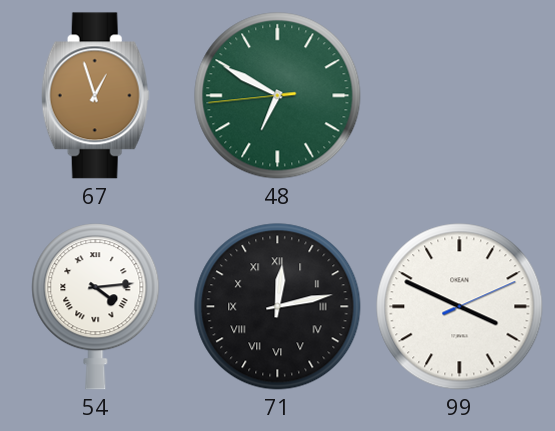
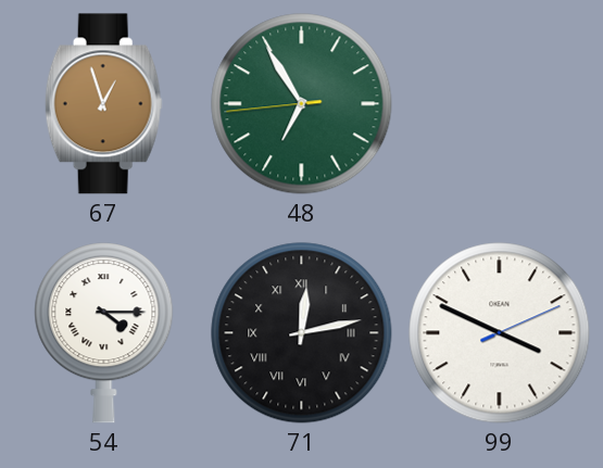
48: 6:49 -> 6:54
54: 4:14 -> 4:15
